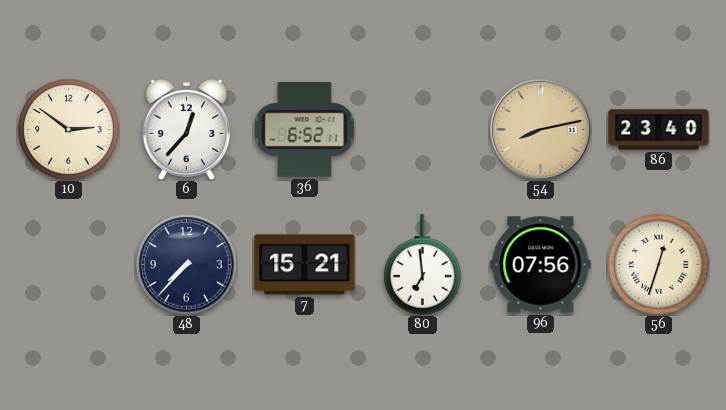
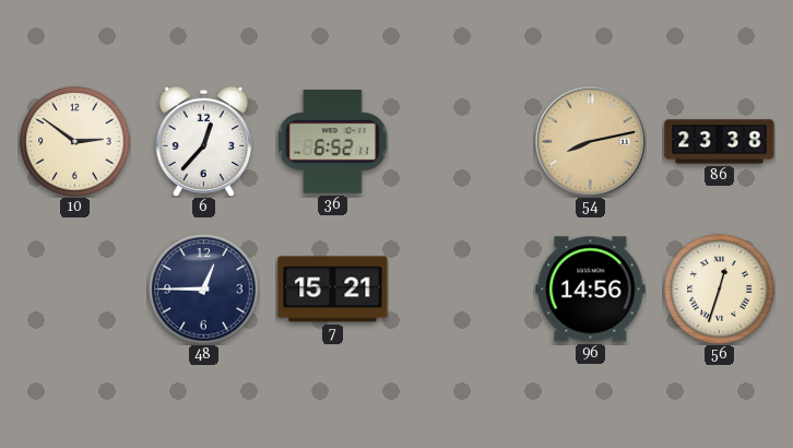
86: 23:40 -> 23:38
48: 7:37 -> 12:45
80: 6:59 -> none
96: 07:56 -> 14:56
